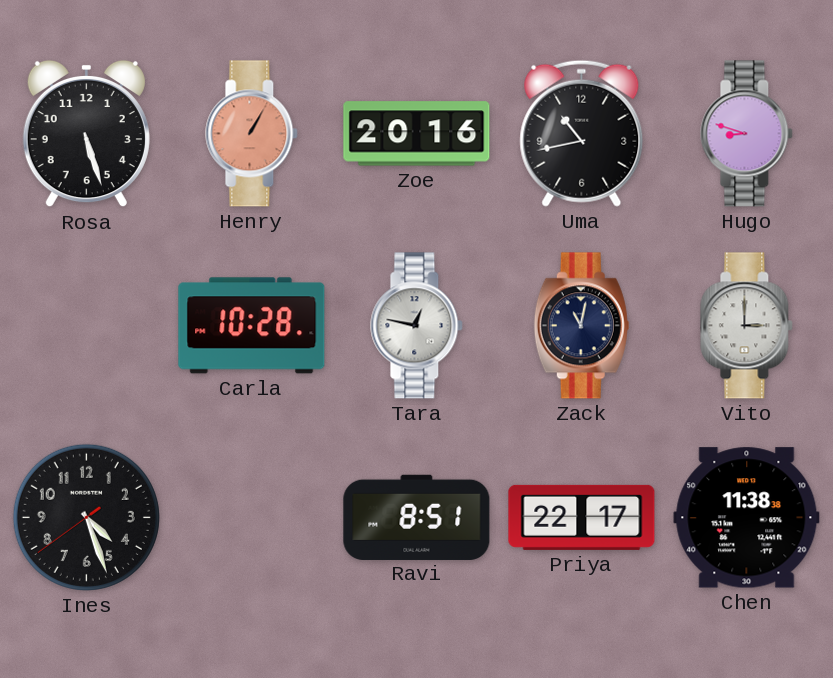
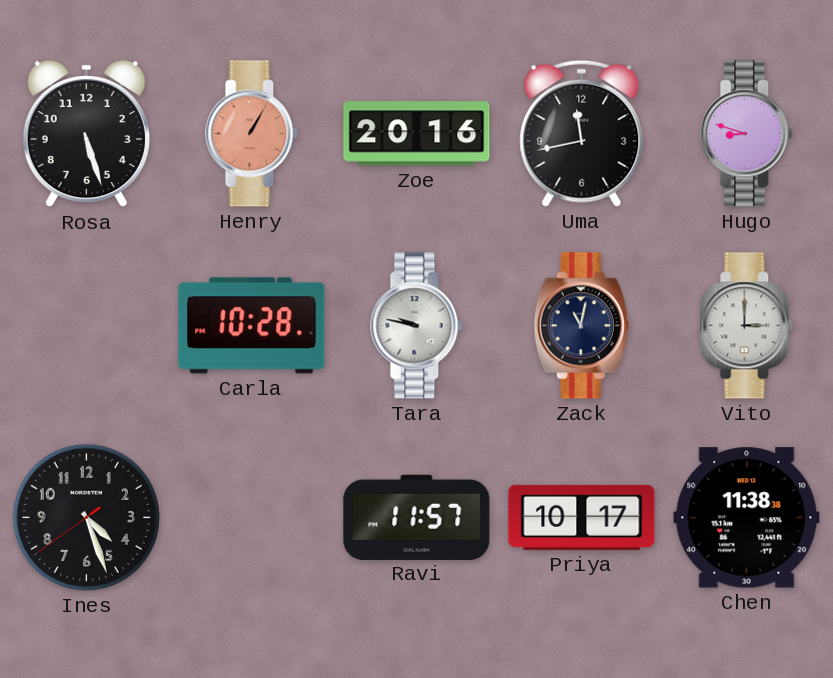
Uma: 10:43 -> 11:43
Tara: 12:47 -> 9:47
Ravi: 8:51 -> 11:57
Priya: 22:17 -> 10:17
